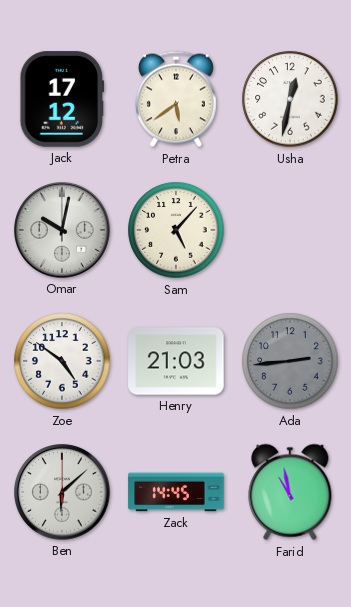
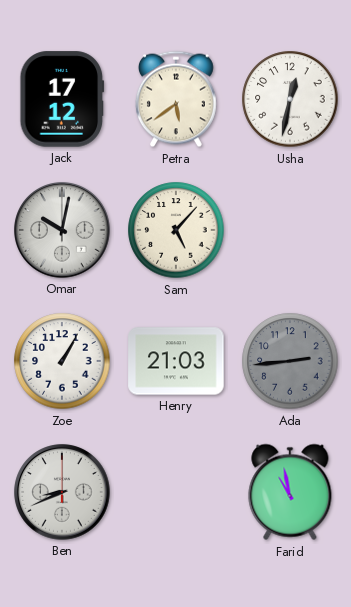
Zoe: 4:51 -> 1:05
Ben: 6:08 -> 8:41
Zack: 14:45 -> none
